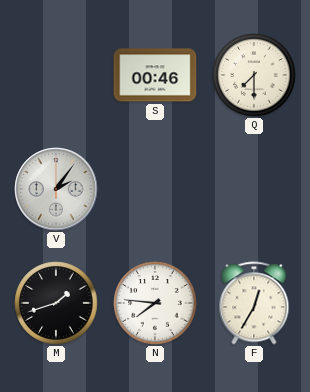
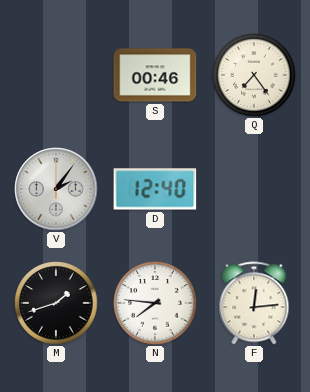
Q: 7:30 -> 7:24
D: none -> 12:40
F: 12:35 -> 12:14
